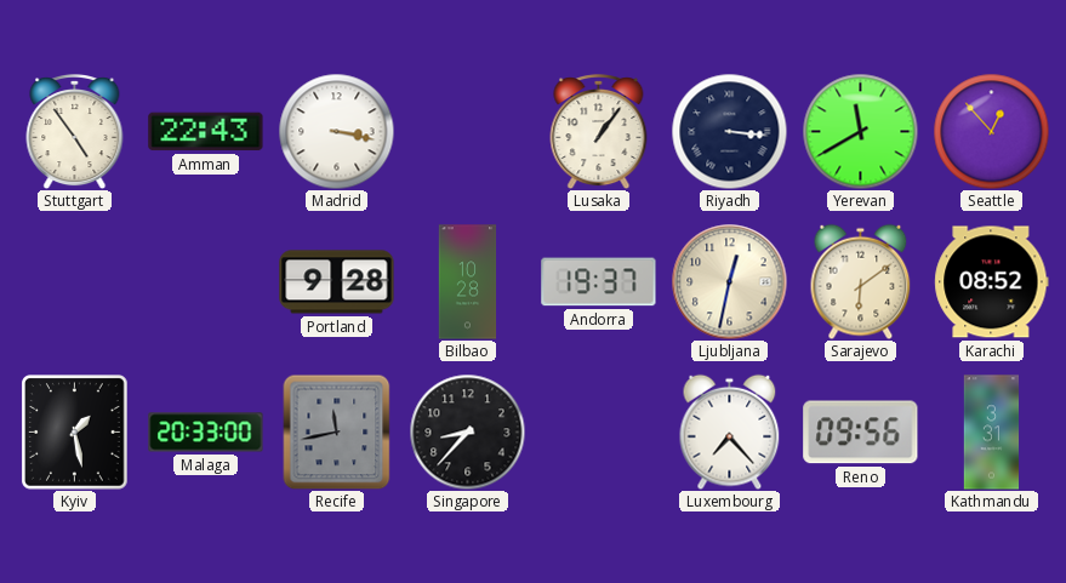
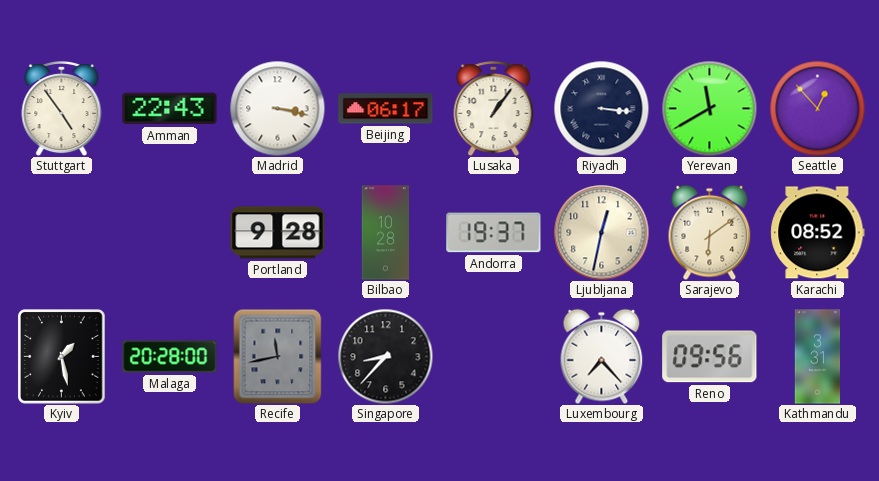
Beijing: none -> 06:17
Malaga: 20:33 -> 20:28
